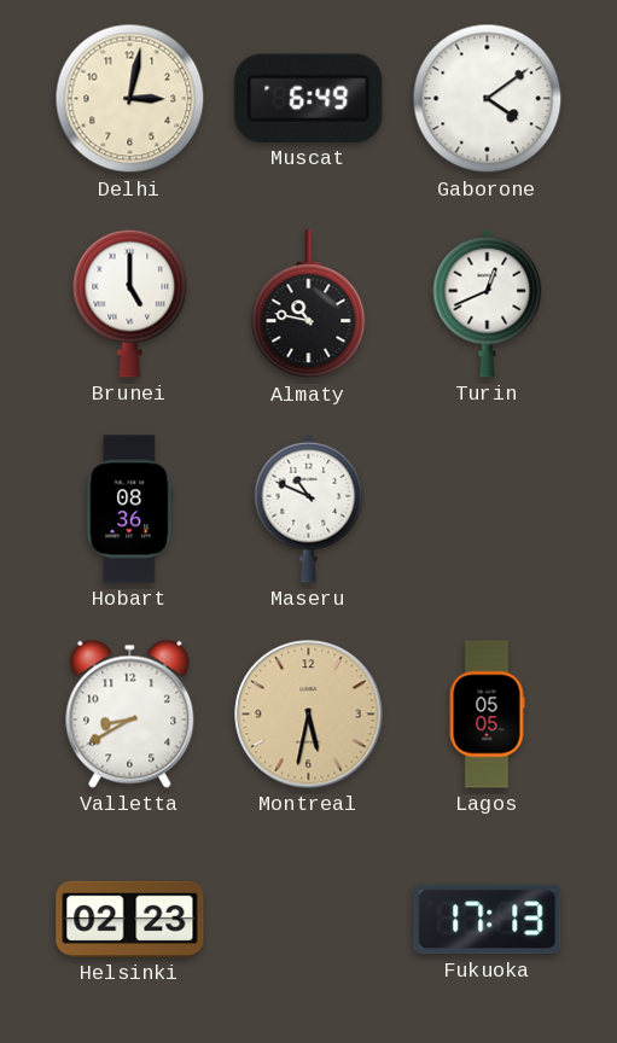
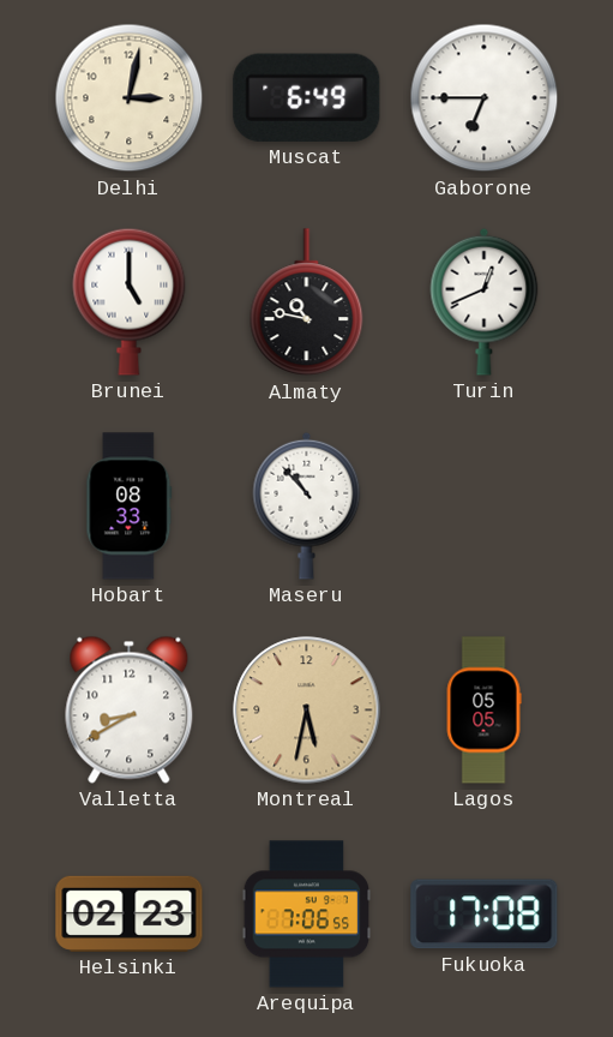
Gaborone: 4:09 -> 6:45
Hobart: 08:36 -> 08:33
Maseru: 10:49 -> 10:53
Arequipa: none -> 7:06
Fukuoka: 17:13 -> 17:08
